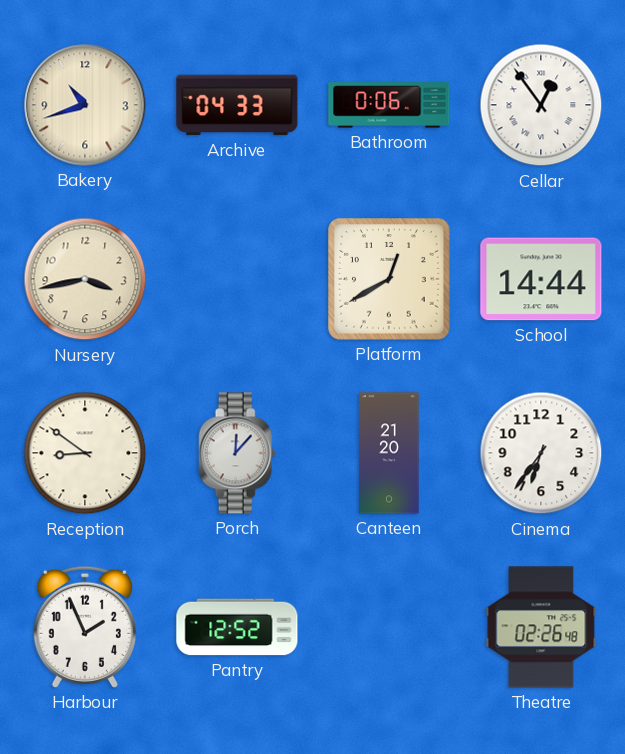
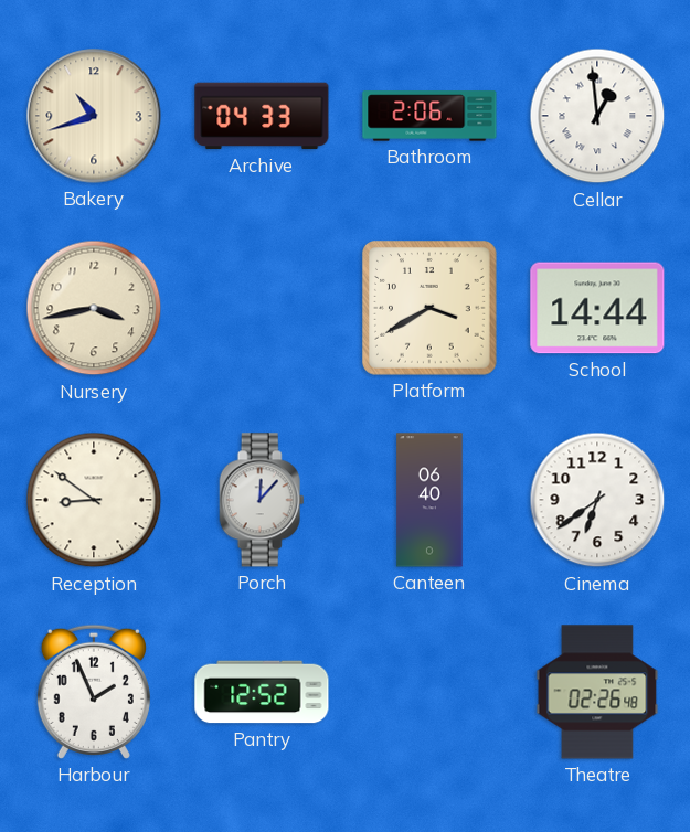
Bathroom: 0:06 -> 2:06
Cellar: 12:54 -> 12:59
Platform: 12:40 -> 3:40
Canteen: 21:20 -> 06:40
Cinema: 6:36 -> 6:39
